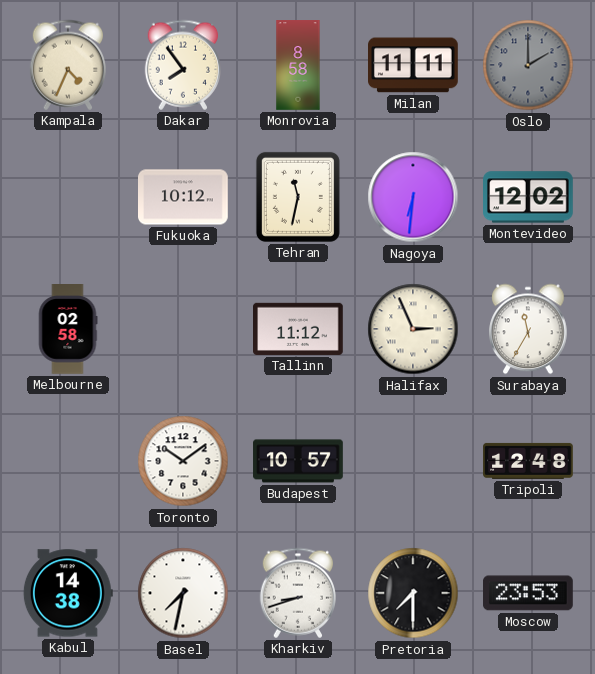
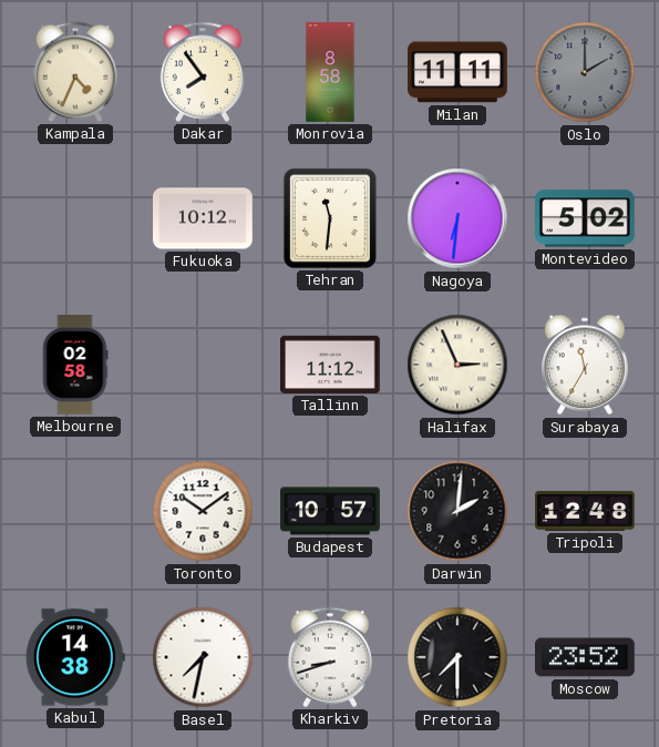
Tehran: 11:32 -> 11:31
Montevideo: 12:02 -> 5:02
Darwin: none -> 2:01
Moscow: 23:53 -> 23:52
